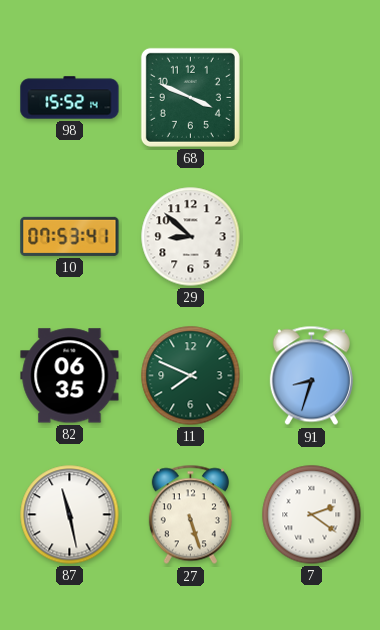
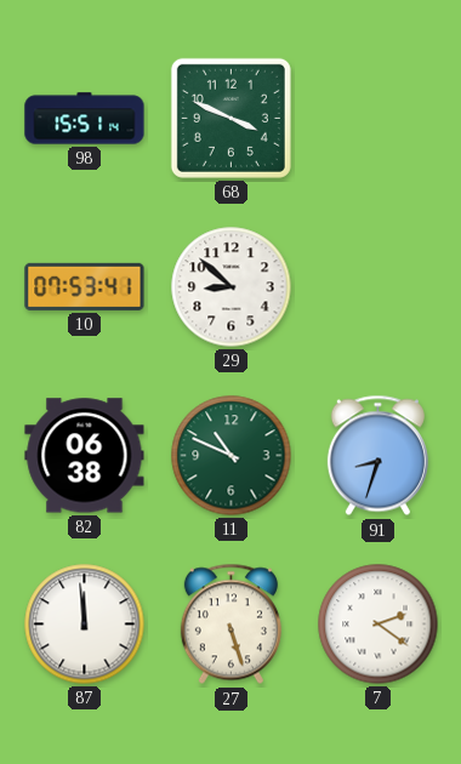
98: 15:52 -> 15:51
82: 06:35 -> 06:38
11: 7:49 -> 10:49
87: 11:28 -> 11:59
